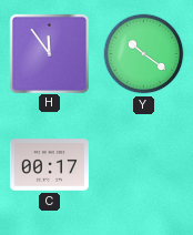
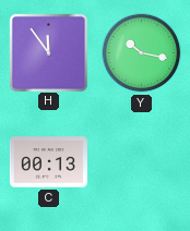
Y: 10:21 -> 10:17
C: 00:17 -> 00:13
